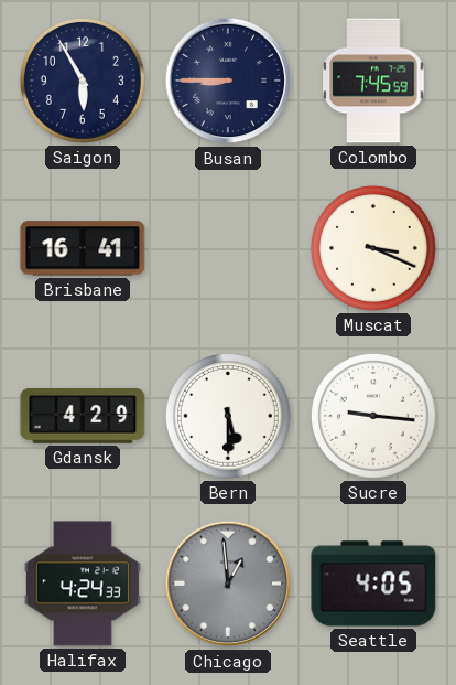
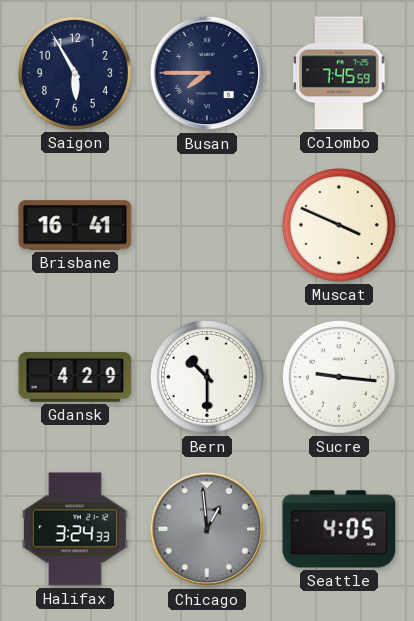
Busan: 8:45 -> 7:45
Muscat: 3:19 -> 3:49
Bern: 5:30 -> 10:30
Halifax: 4:24 -> 3:24
